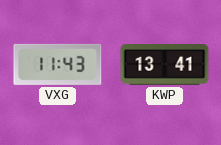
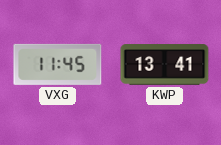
VXG: 11:43 -> 11:45
